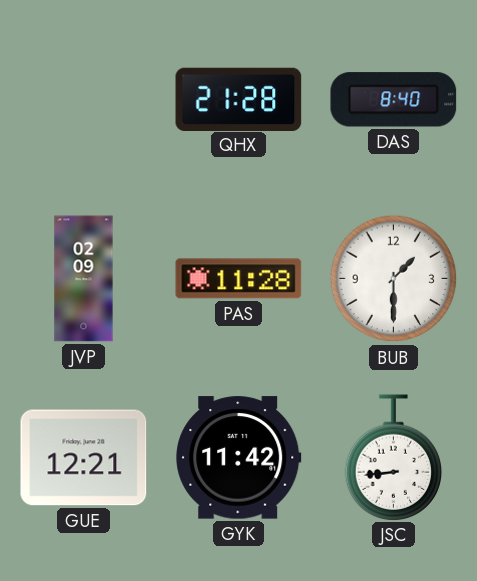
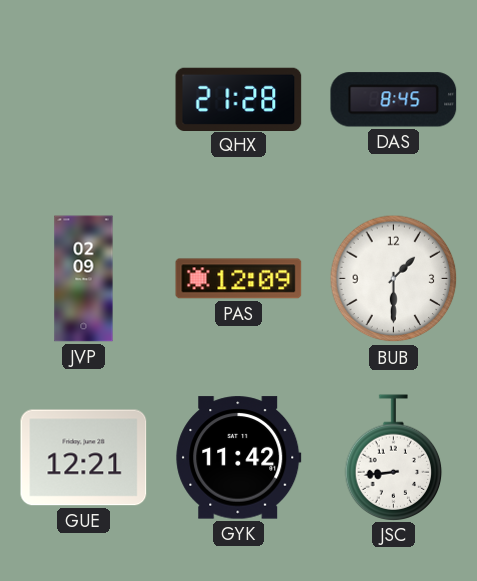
DAS: 8:40 -> 8:45
PAS: 11:28 -> 12:09
